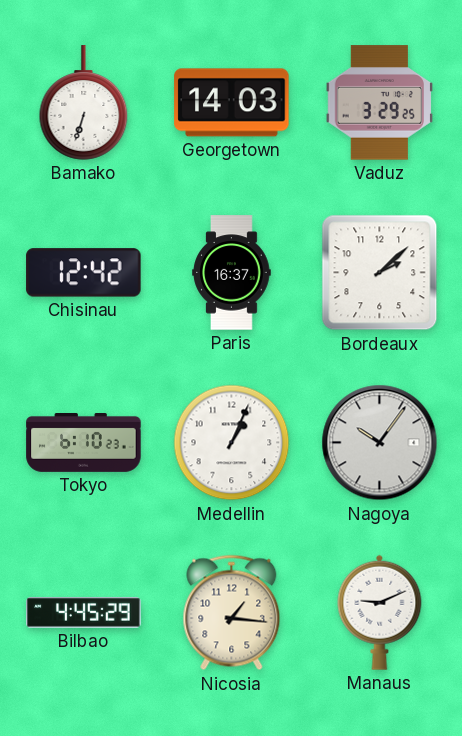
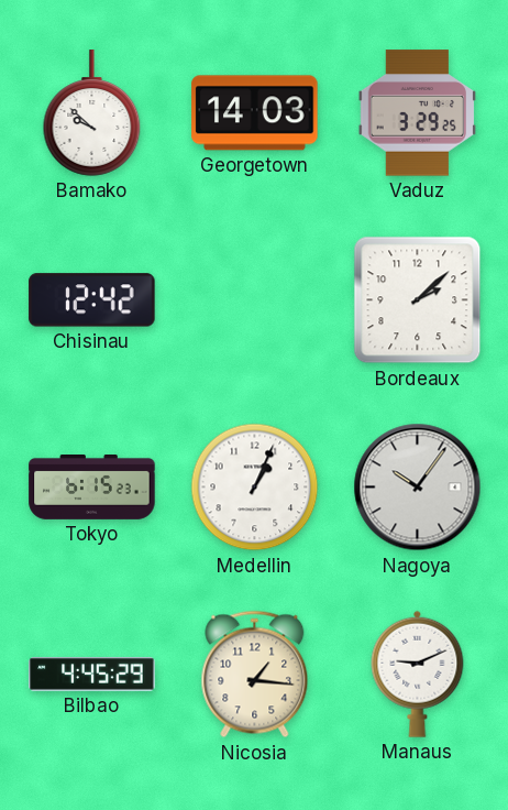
Bamako: 6:33 -> 9:52
Paris: 16:37 -> none
Tokyo: 6:10 -> 6:15
